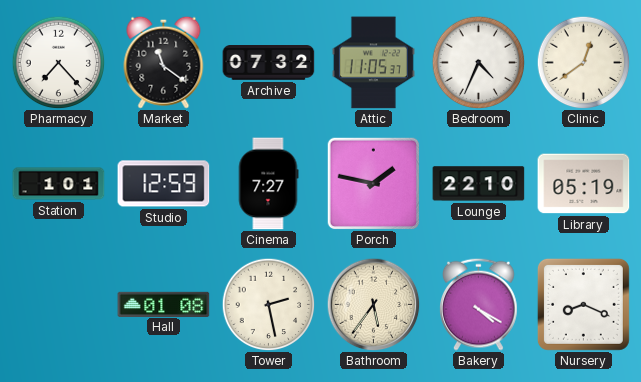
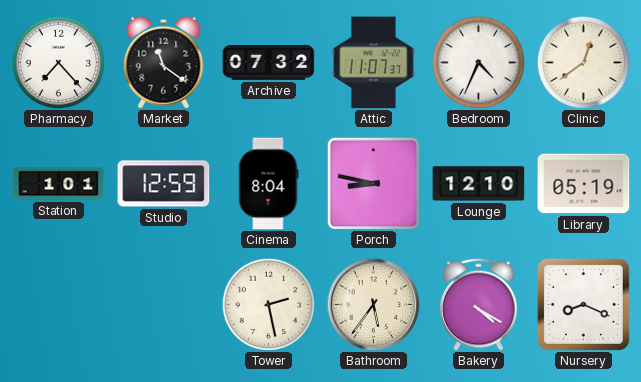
Attic: 11:05 -> 11:07
Cinema: 7:27 -> 8:04
Porch: 1:47 -> 8:47
Lounge: 22:10 -> 12:10
Hall: 01:08 -> none
